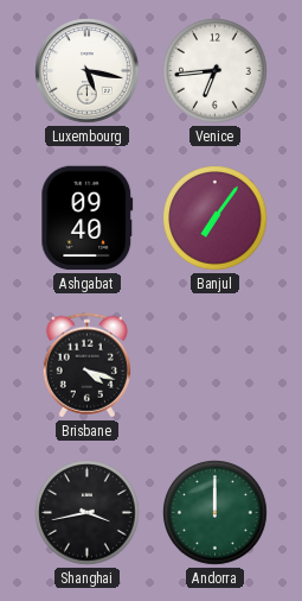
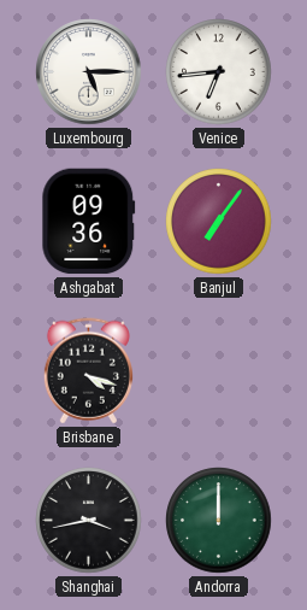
Luxembourg: 5:17 -> 5:15
Ashgabat: 09:40 -> 09:36
